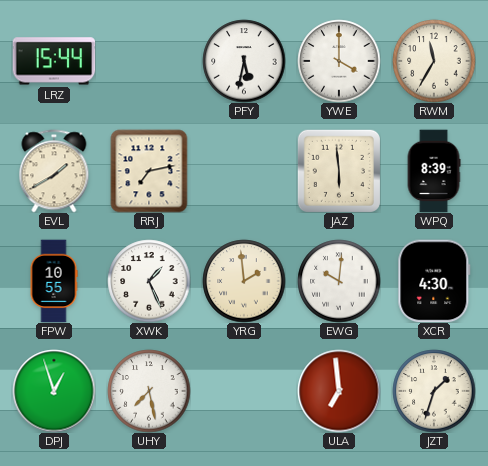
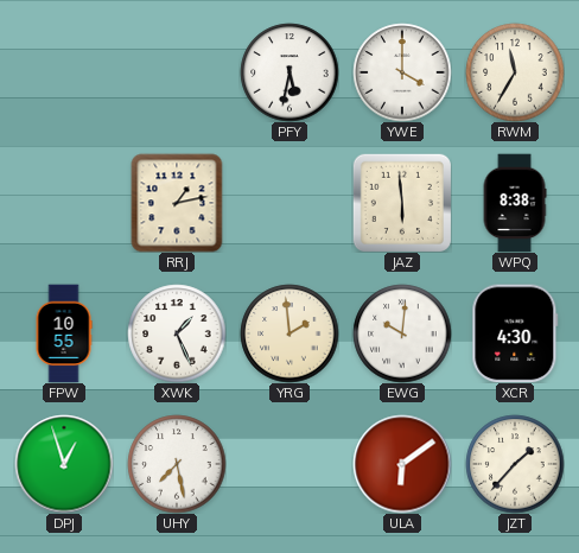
LRZ: 15:44 -> none
EVL: 1:40 -> none
RRJ: 7:13 -> 1:13
WPQ: 8:39 -> 8:38
ULA: 6:59 -> 6:09
JZT: 1:33 -> 1:37
